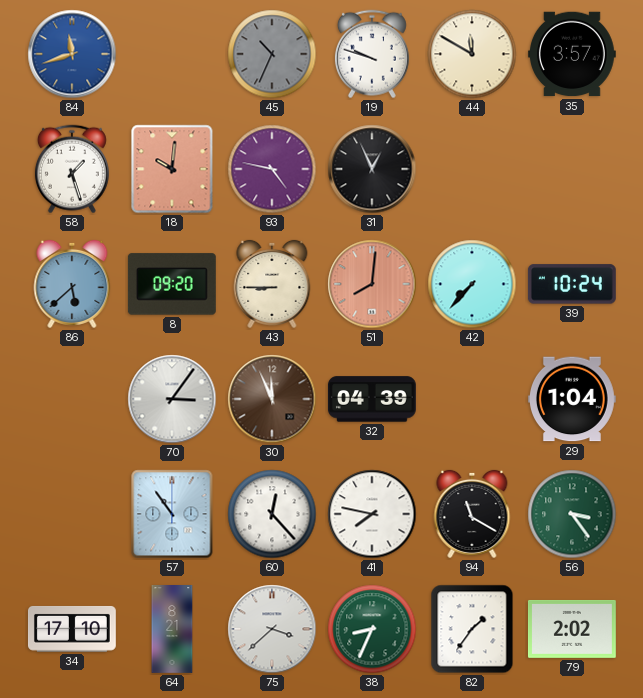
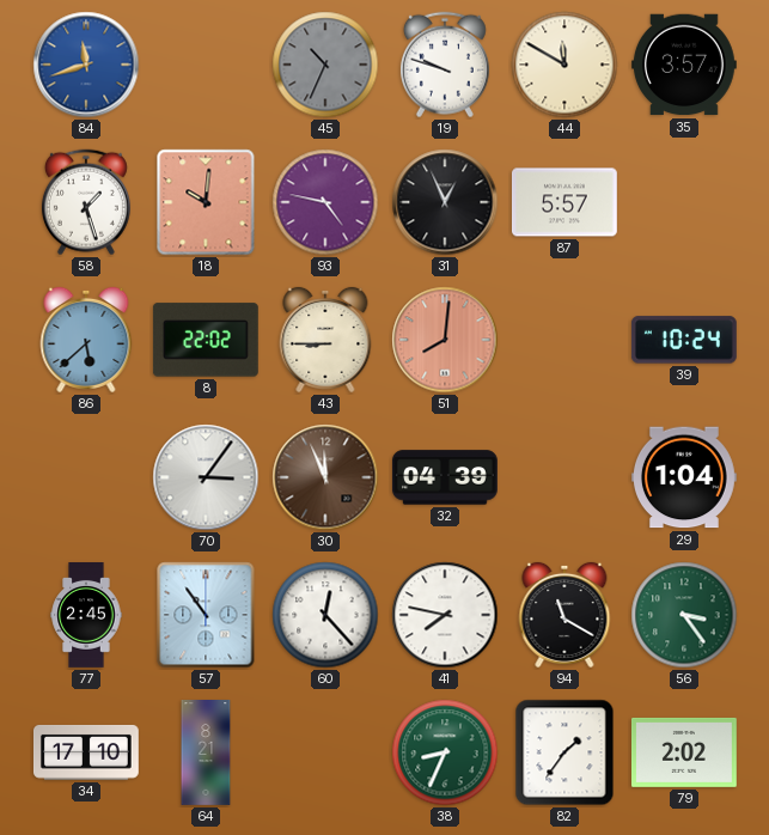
87: none -> 5:57
8: 09:20 -> 22:02
42: 7:37 -> none
77: none -> 2:45
75: 3:38 -> none
